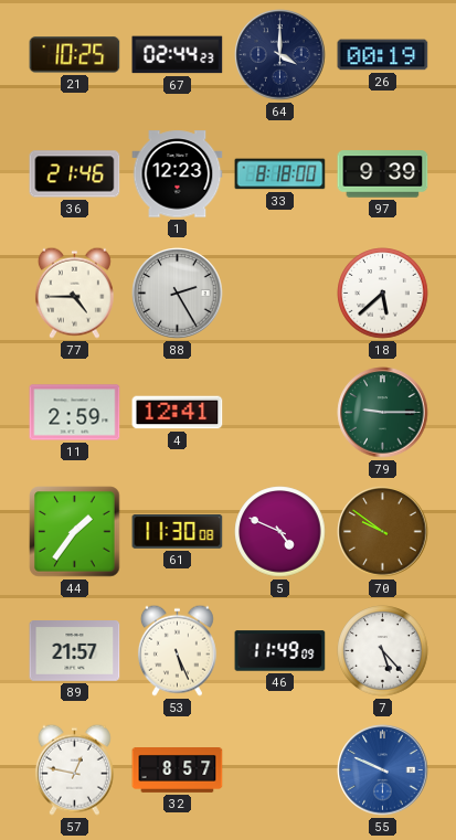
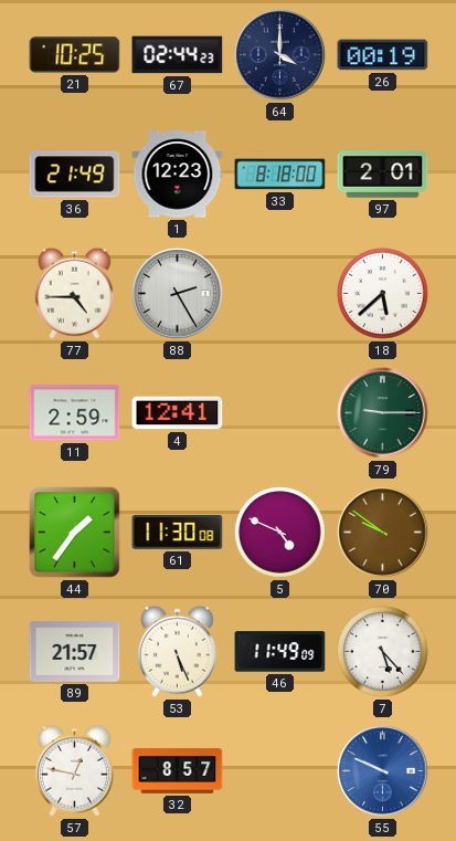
36: 21:46 -> 21:49
97: 9:39 -> 2:01
